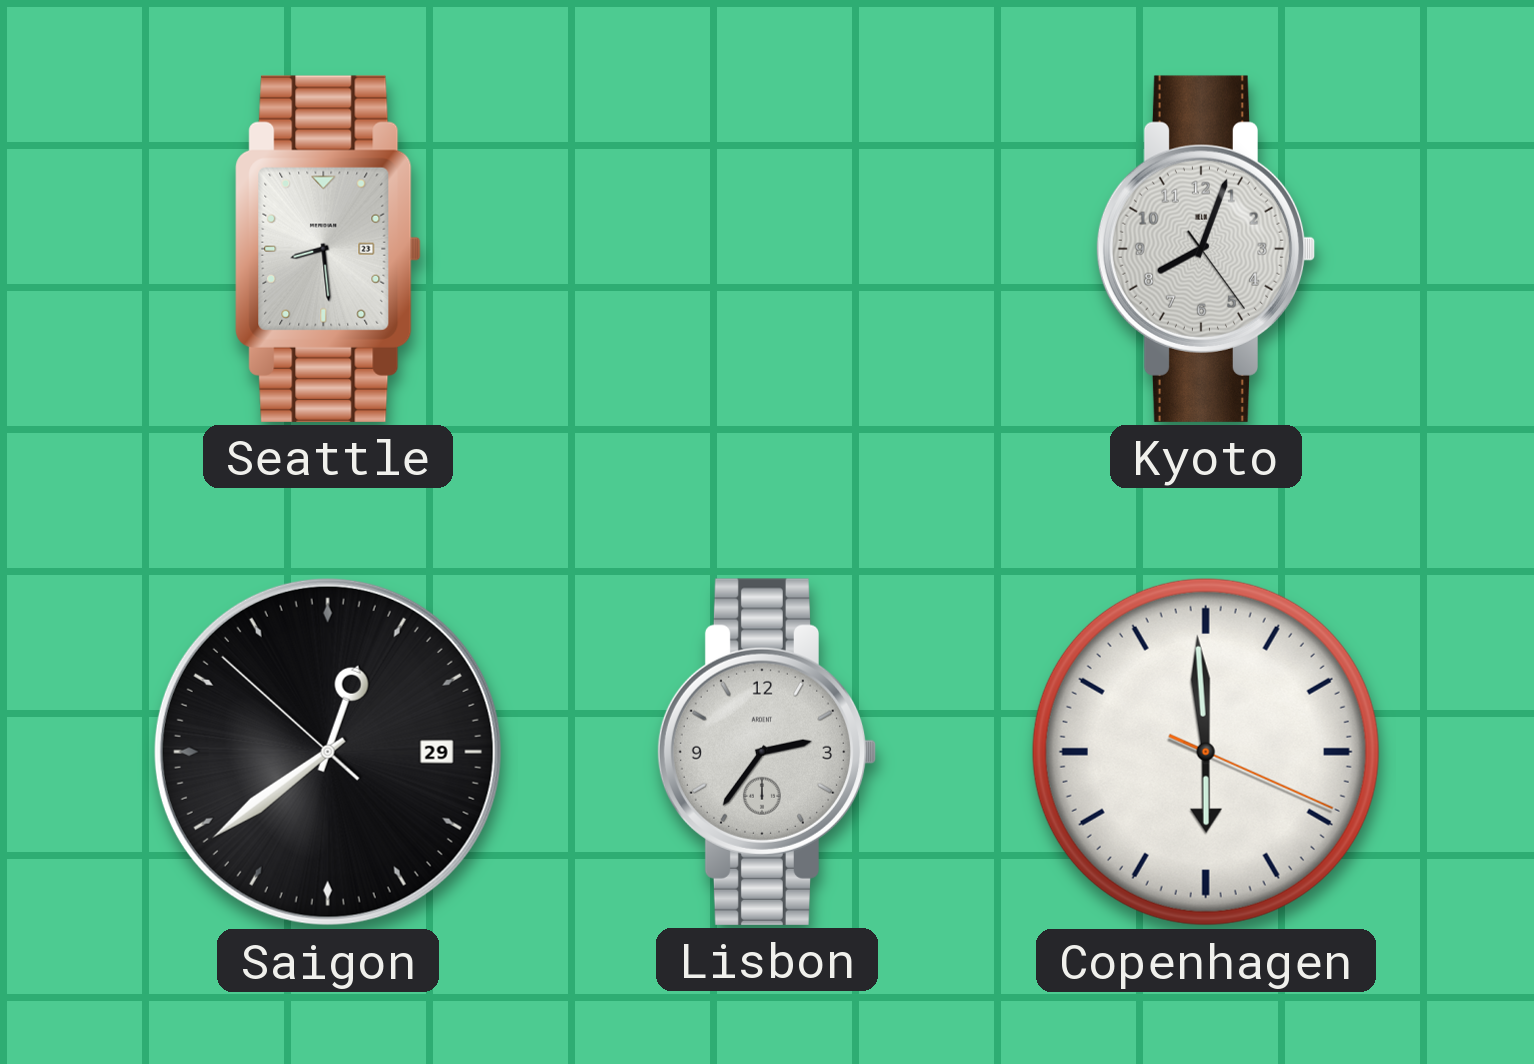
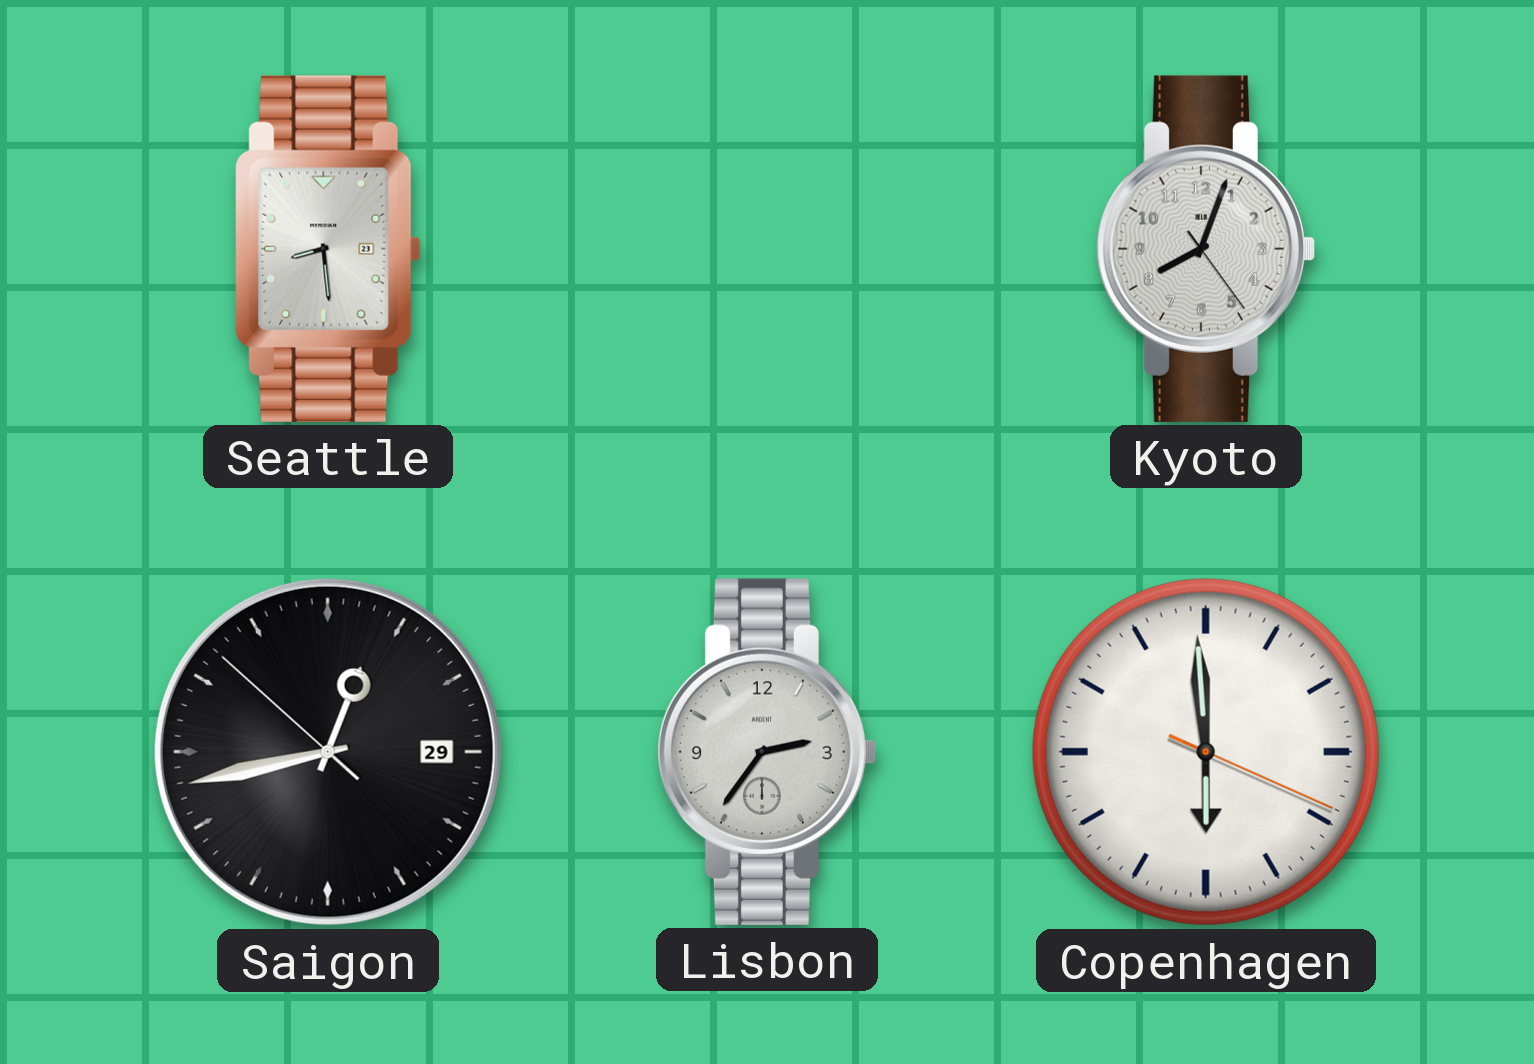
Saigon: 12:38 -> 12:42
